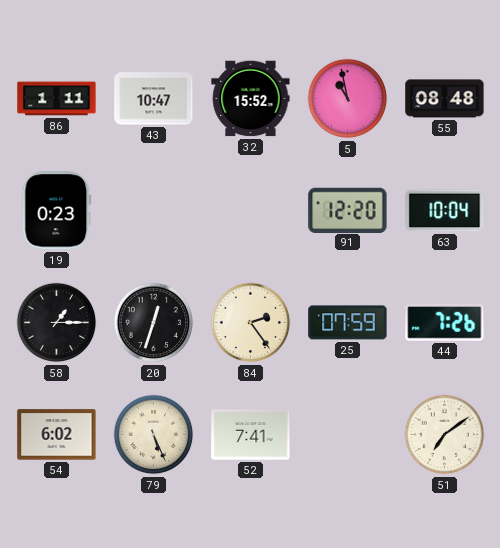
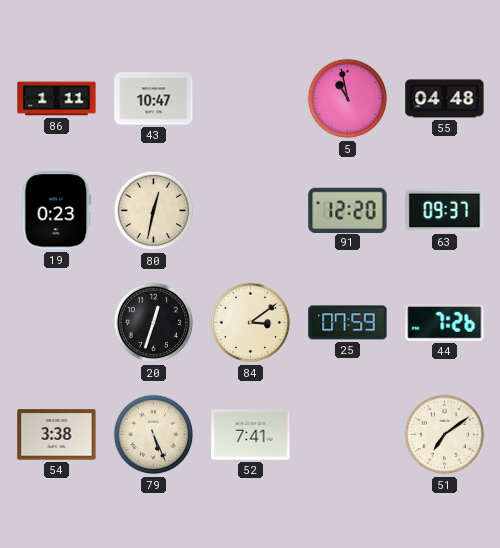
32: 15:52 -> none
55: 08:48 -> 04:48
80: none -> 12:32
63: 10:04 -> 09:37
58: 1:15 -> none
84: 2:24 -> 3:09
54: 6:02 -> 3:38
